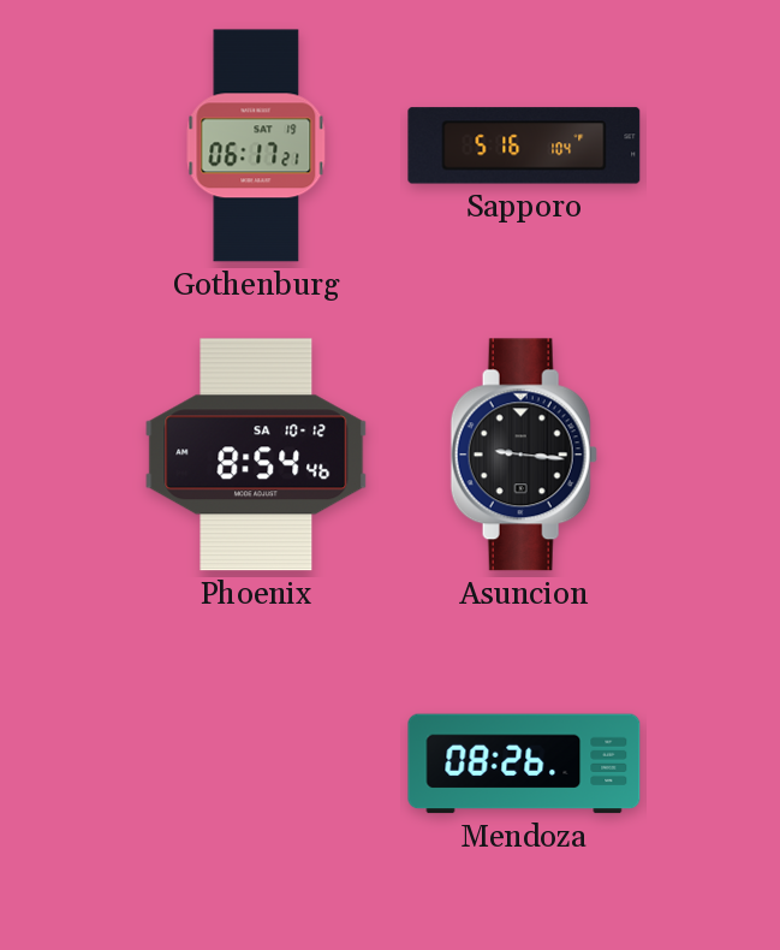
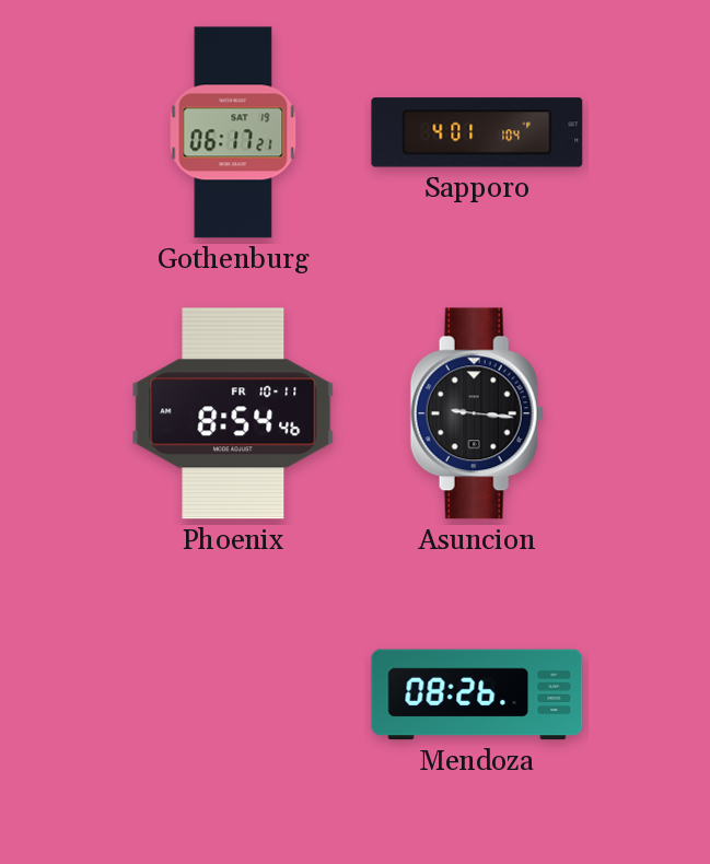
Sapporo: 5:16 -> 4:01
Phoenix date: SA 10-12 -> FR 10-11
